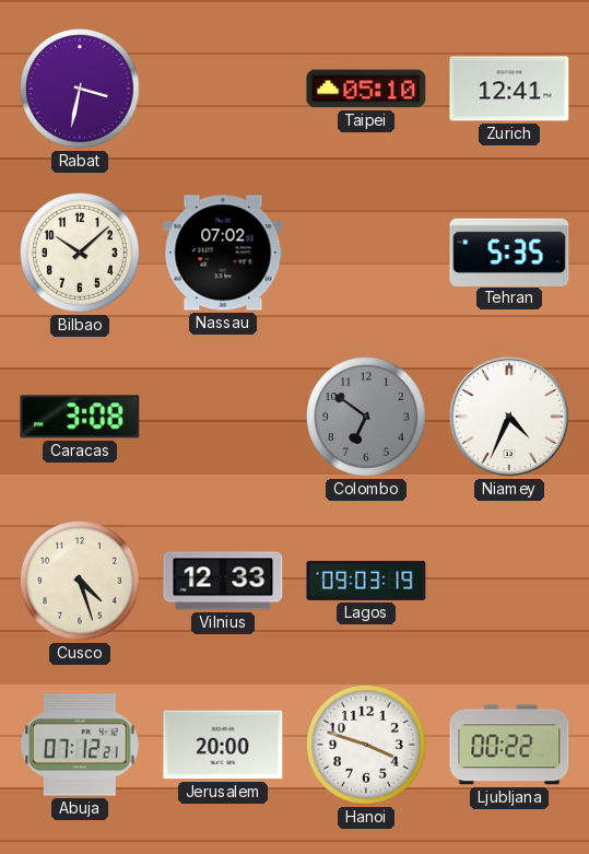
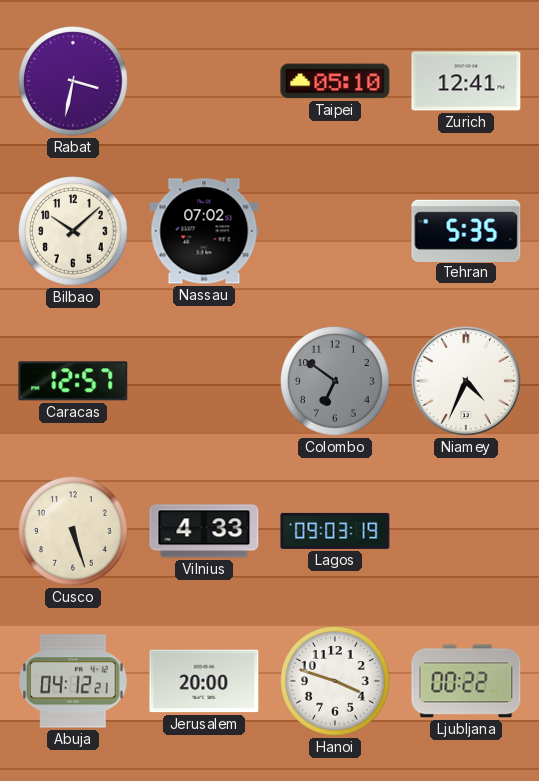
Caracas: 3:08 -> 12:57
Cusco: 4:27 -> 5:27
Vilnius: 12:33 -> 4:33
Abuja: 07:12 -> 04:12
